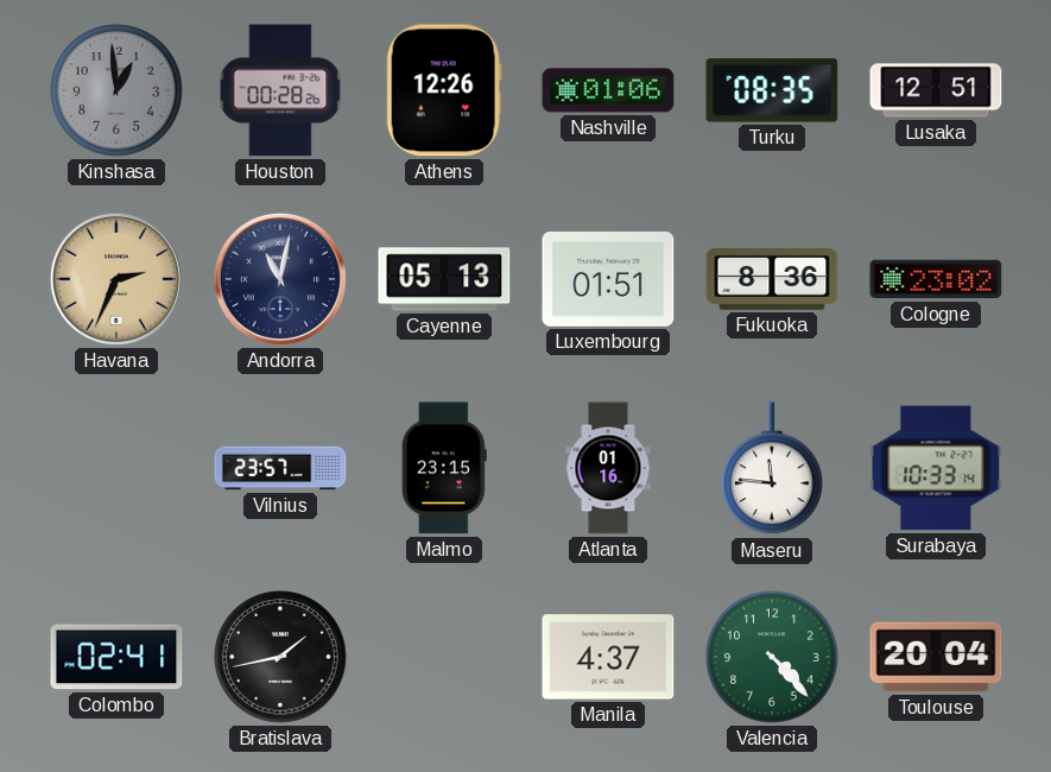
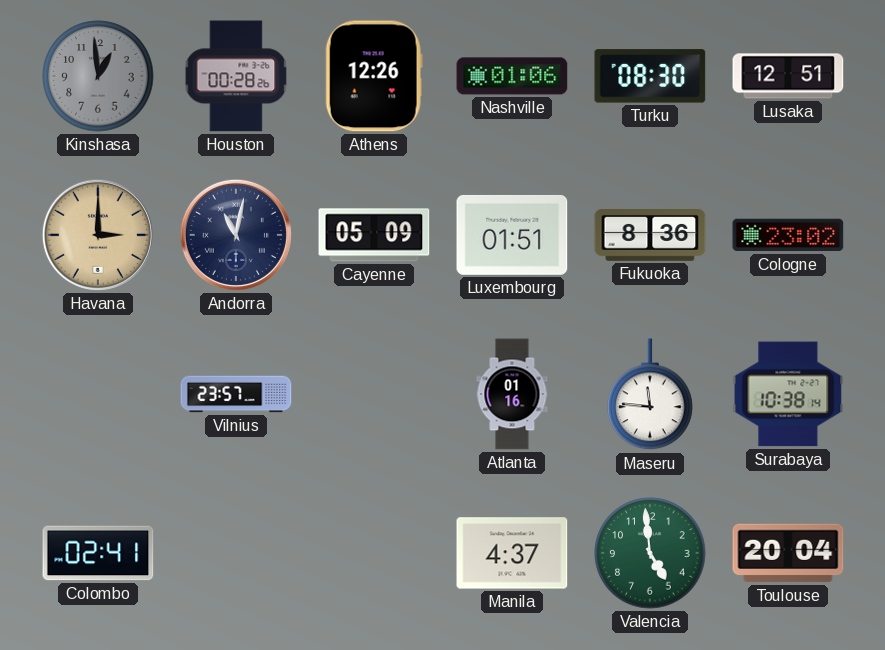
Turku: 08:35 -> 08:30
Havana: 2:34 -> 3:00
Cayenne: 05:13 -> 05:09
Malmo: 23:15 -> none
Surabaya: 10:33 -> 10:38
Bratislava: 1:43 -> none
Valencia: 4:23 -> 4:59
